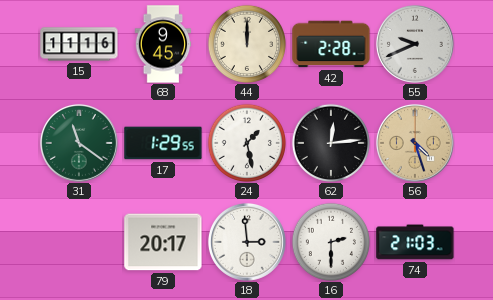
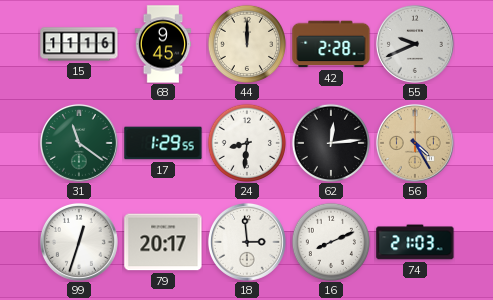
24: 1:28 -> 8:31
56: 4:27 -> 4:25
99: none -> 12:33
16: 2:30 -> 8:11
